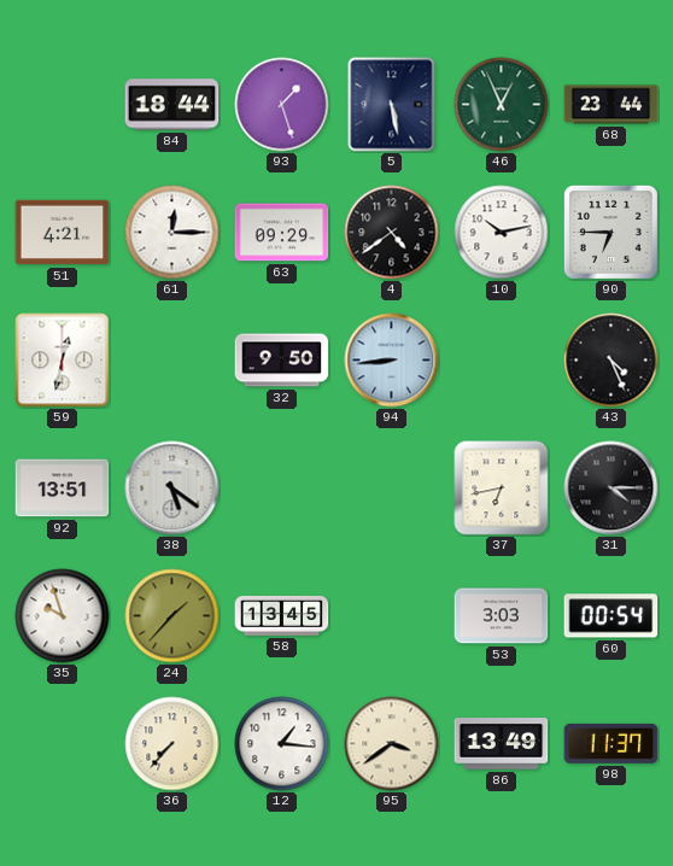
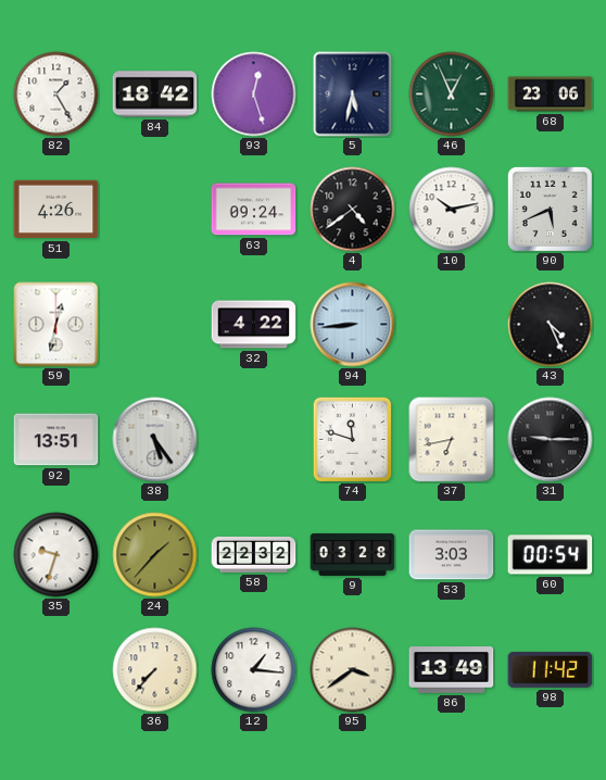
82: none -> 1:25
84: 18:44 -> 18:42
93: 1:27 -> 12:27
5: 5:28 -> 5:32
68: 23:44 -> 23:06
51: 4:21 -> 4:26
61: 12:15 -> none
63: 09:29 -> 09:24
90: 6:45 -> 5:41
32: 9:50 -> 4:22
38: 5:21 -> 5:24
74: none -> 11:48
31: 4:15 -> 9:15
35: 9:57 -> 9:33
58: 13:45 -> 22:32
9: none -> 03:28
98: 11:37 -> 11:42
